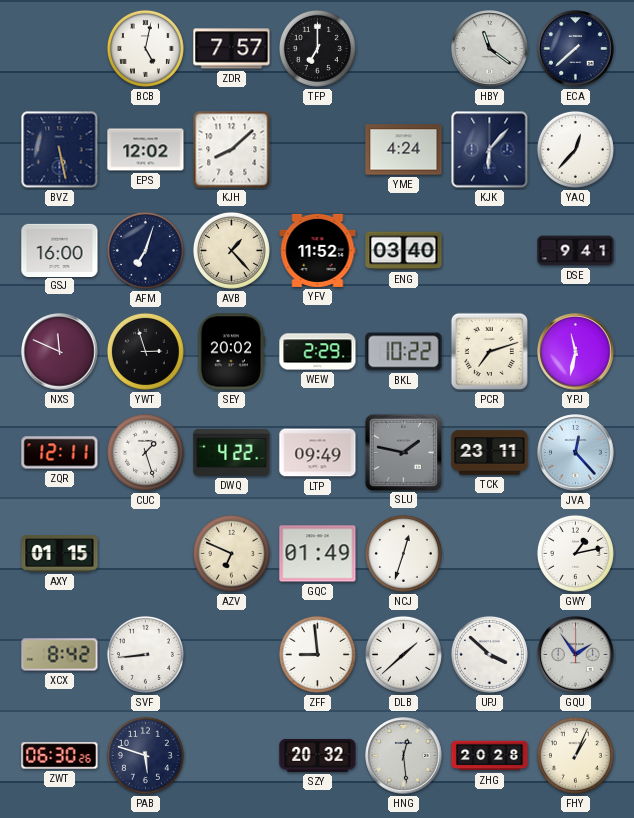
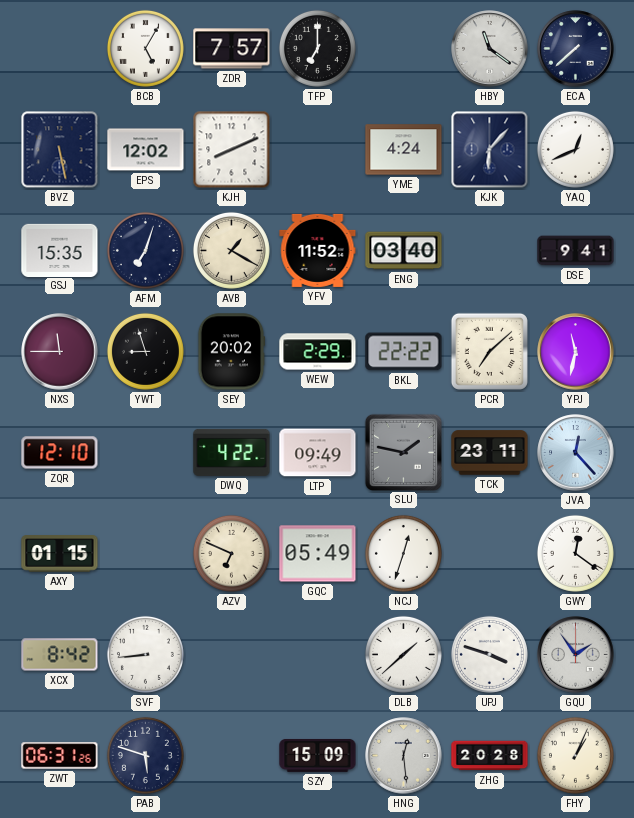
BCB: 5:02 -> 5:05
KJH: 8:08 -> 8:11
YAQ: 12:37 -> 12:41
GSJ: 16:00 -> 15:35
AVB: 1:23 -> 1:20
NXS: 11:49 -> 11:45
YWT: 2:57 -> 8:57
BKL: 10:22 -> 22:22
PCR: 7:12 -> 7:08
ZQR: 12:11 -> 12:10
CUC: 1:27 -> none
GQC: 01:49 -> 05:49
GWY: 1:13 -> 12:21
ZFF: 8:59 -> none
UPJ: 3:52 -> 3:48
ZWT: 06:30 -> 06:31
SZY: 20:32 -> 15:09
